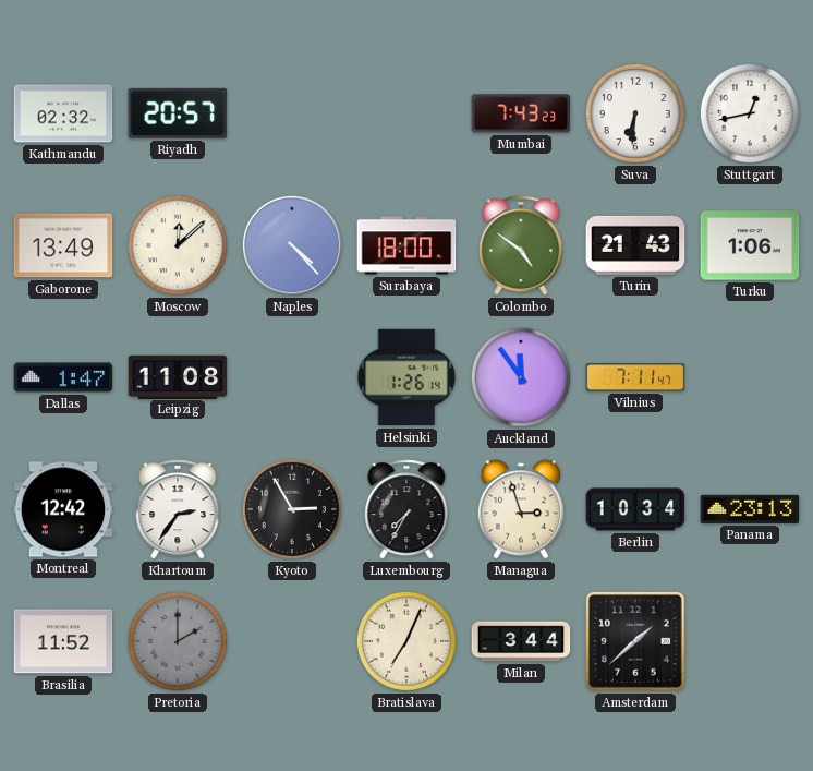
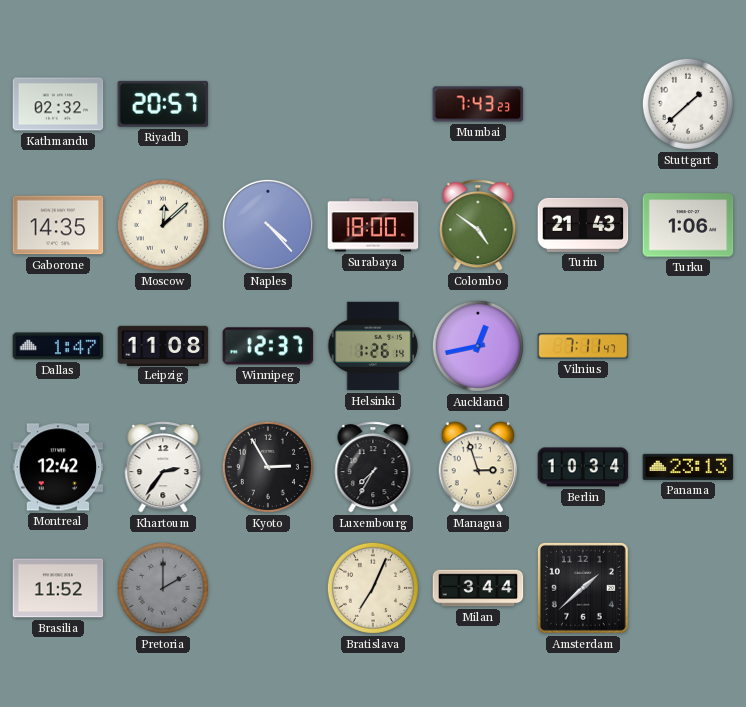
Suva: 6:31 -> none
Stuttgart: 12:43 -> 1:38
Gaborone: 13:49 -> 14:35
Winnipeg: none -> 12:37
Auckland: 11:54 -> 12:43
